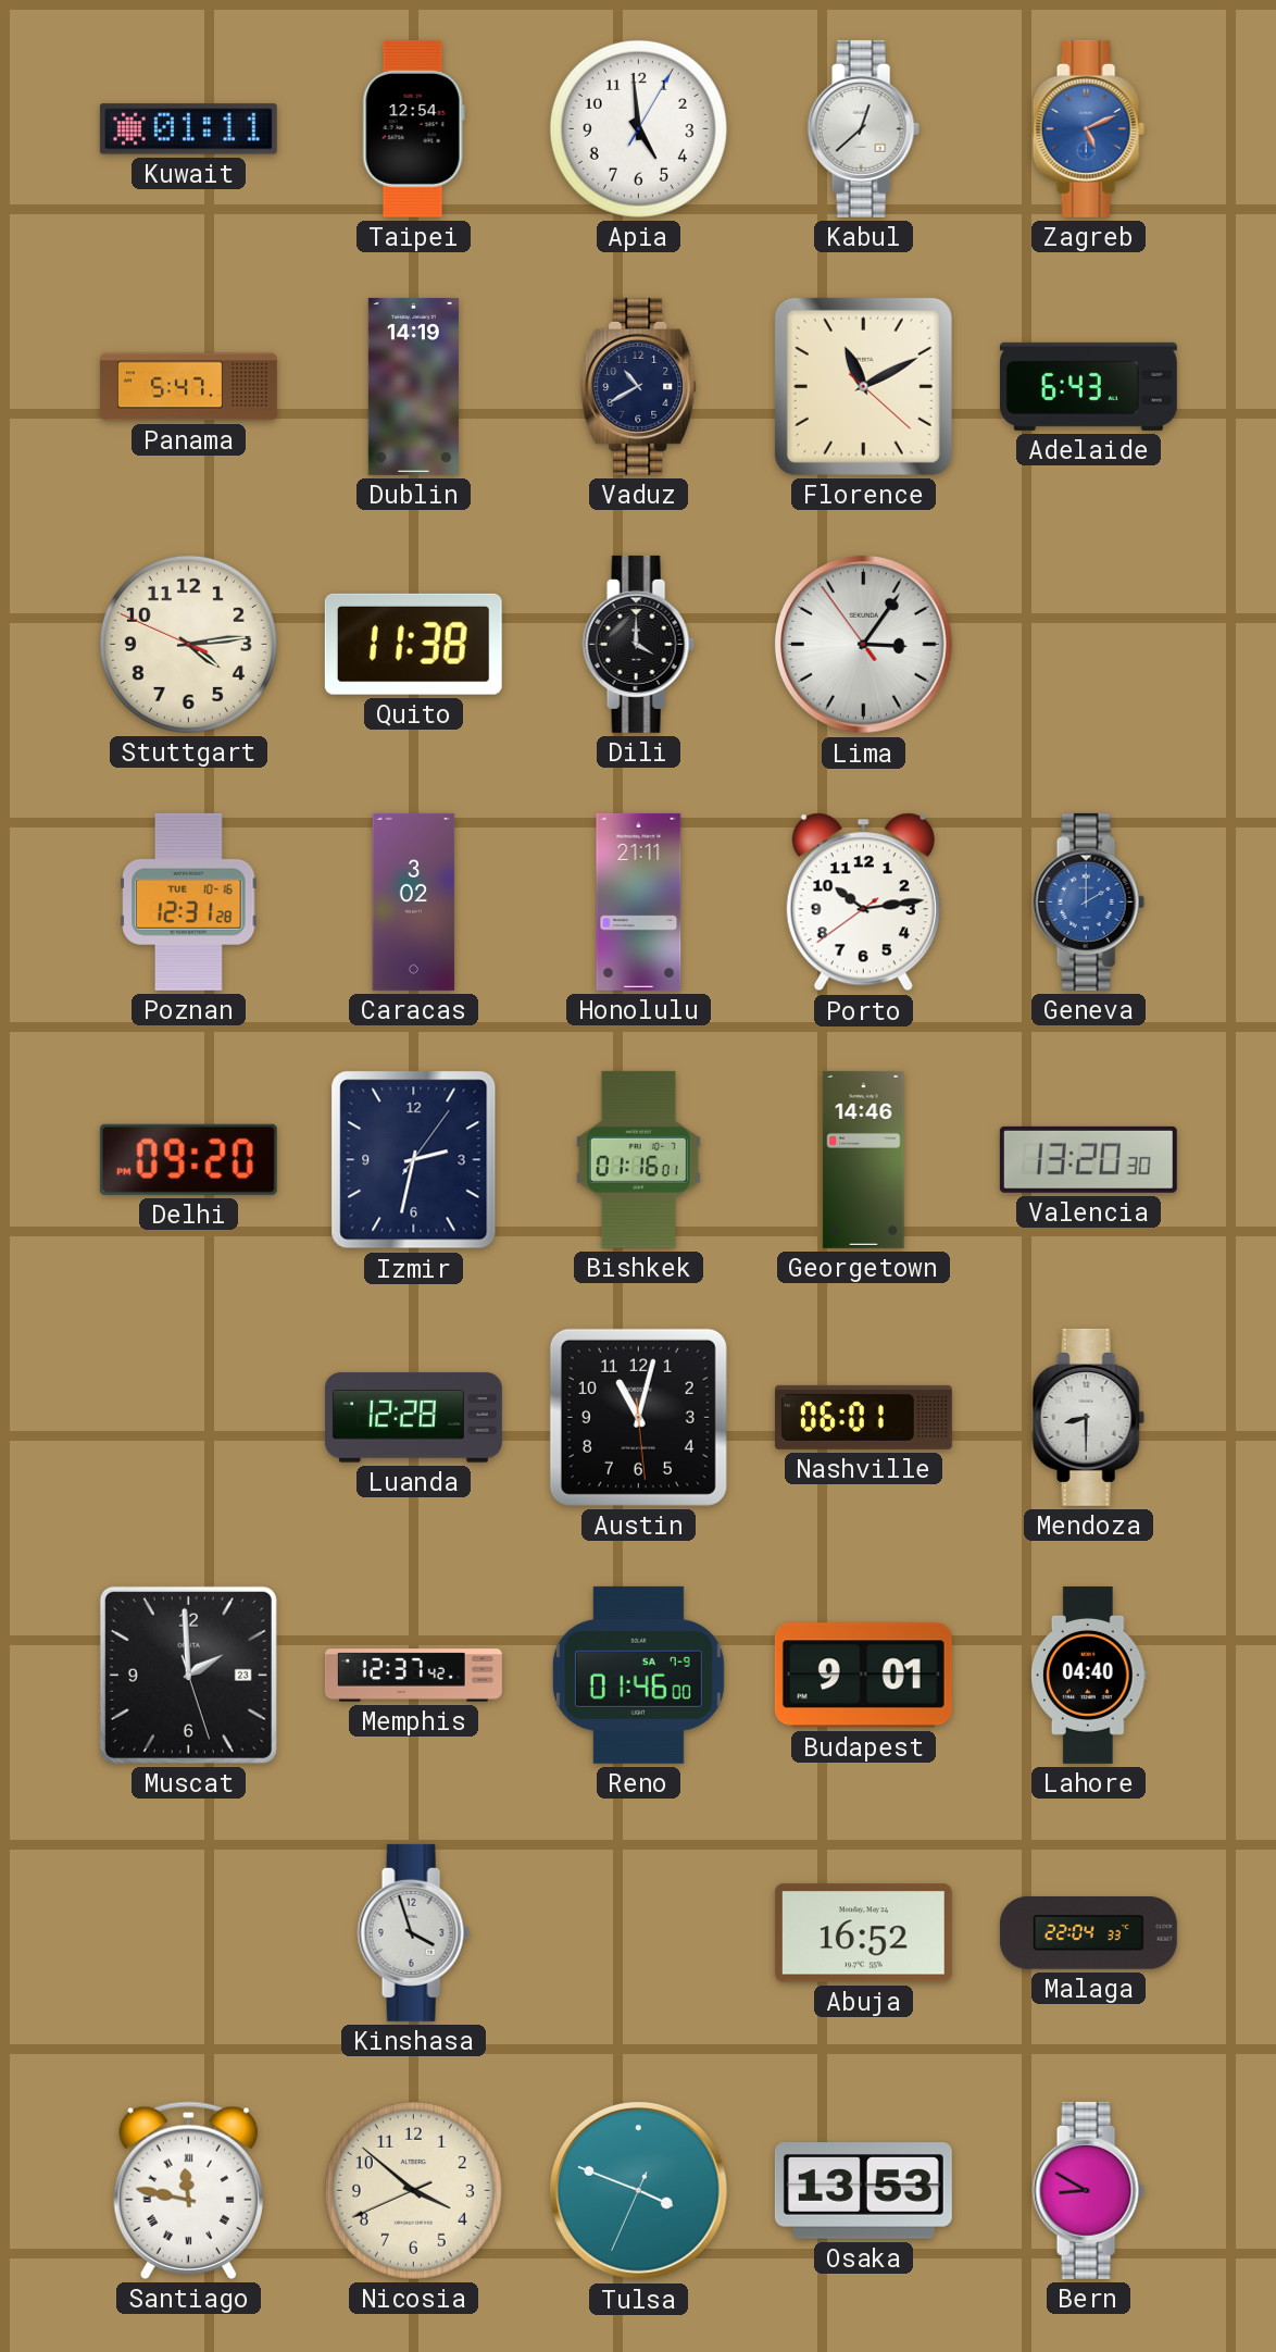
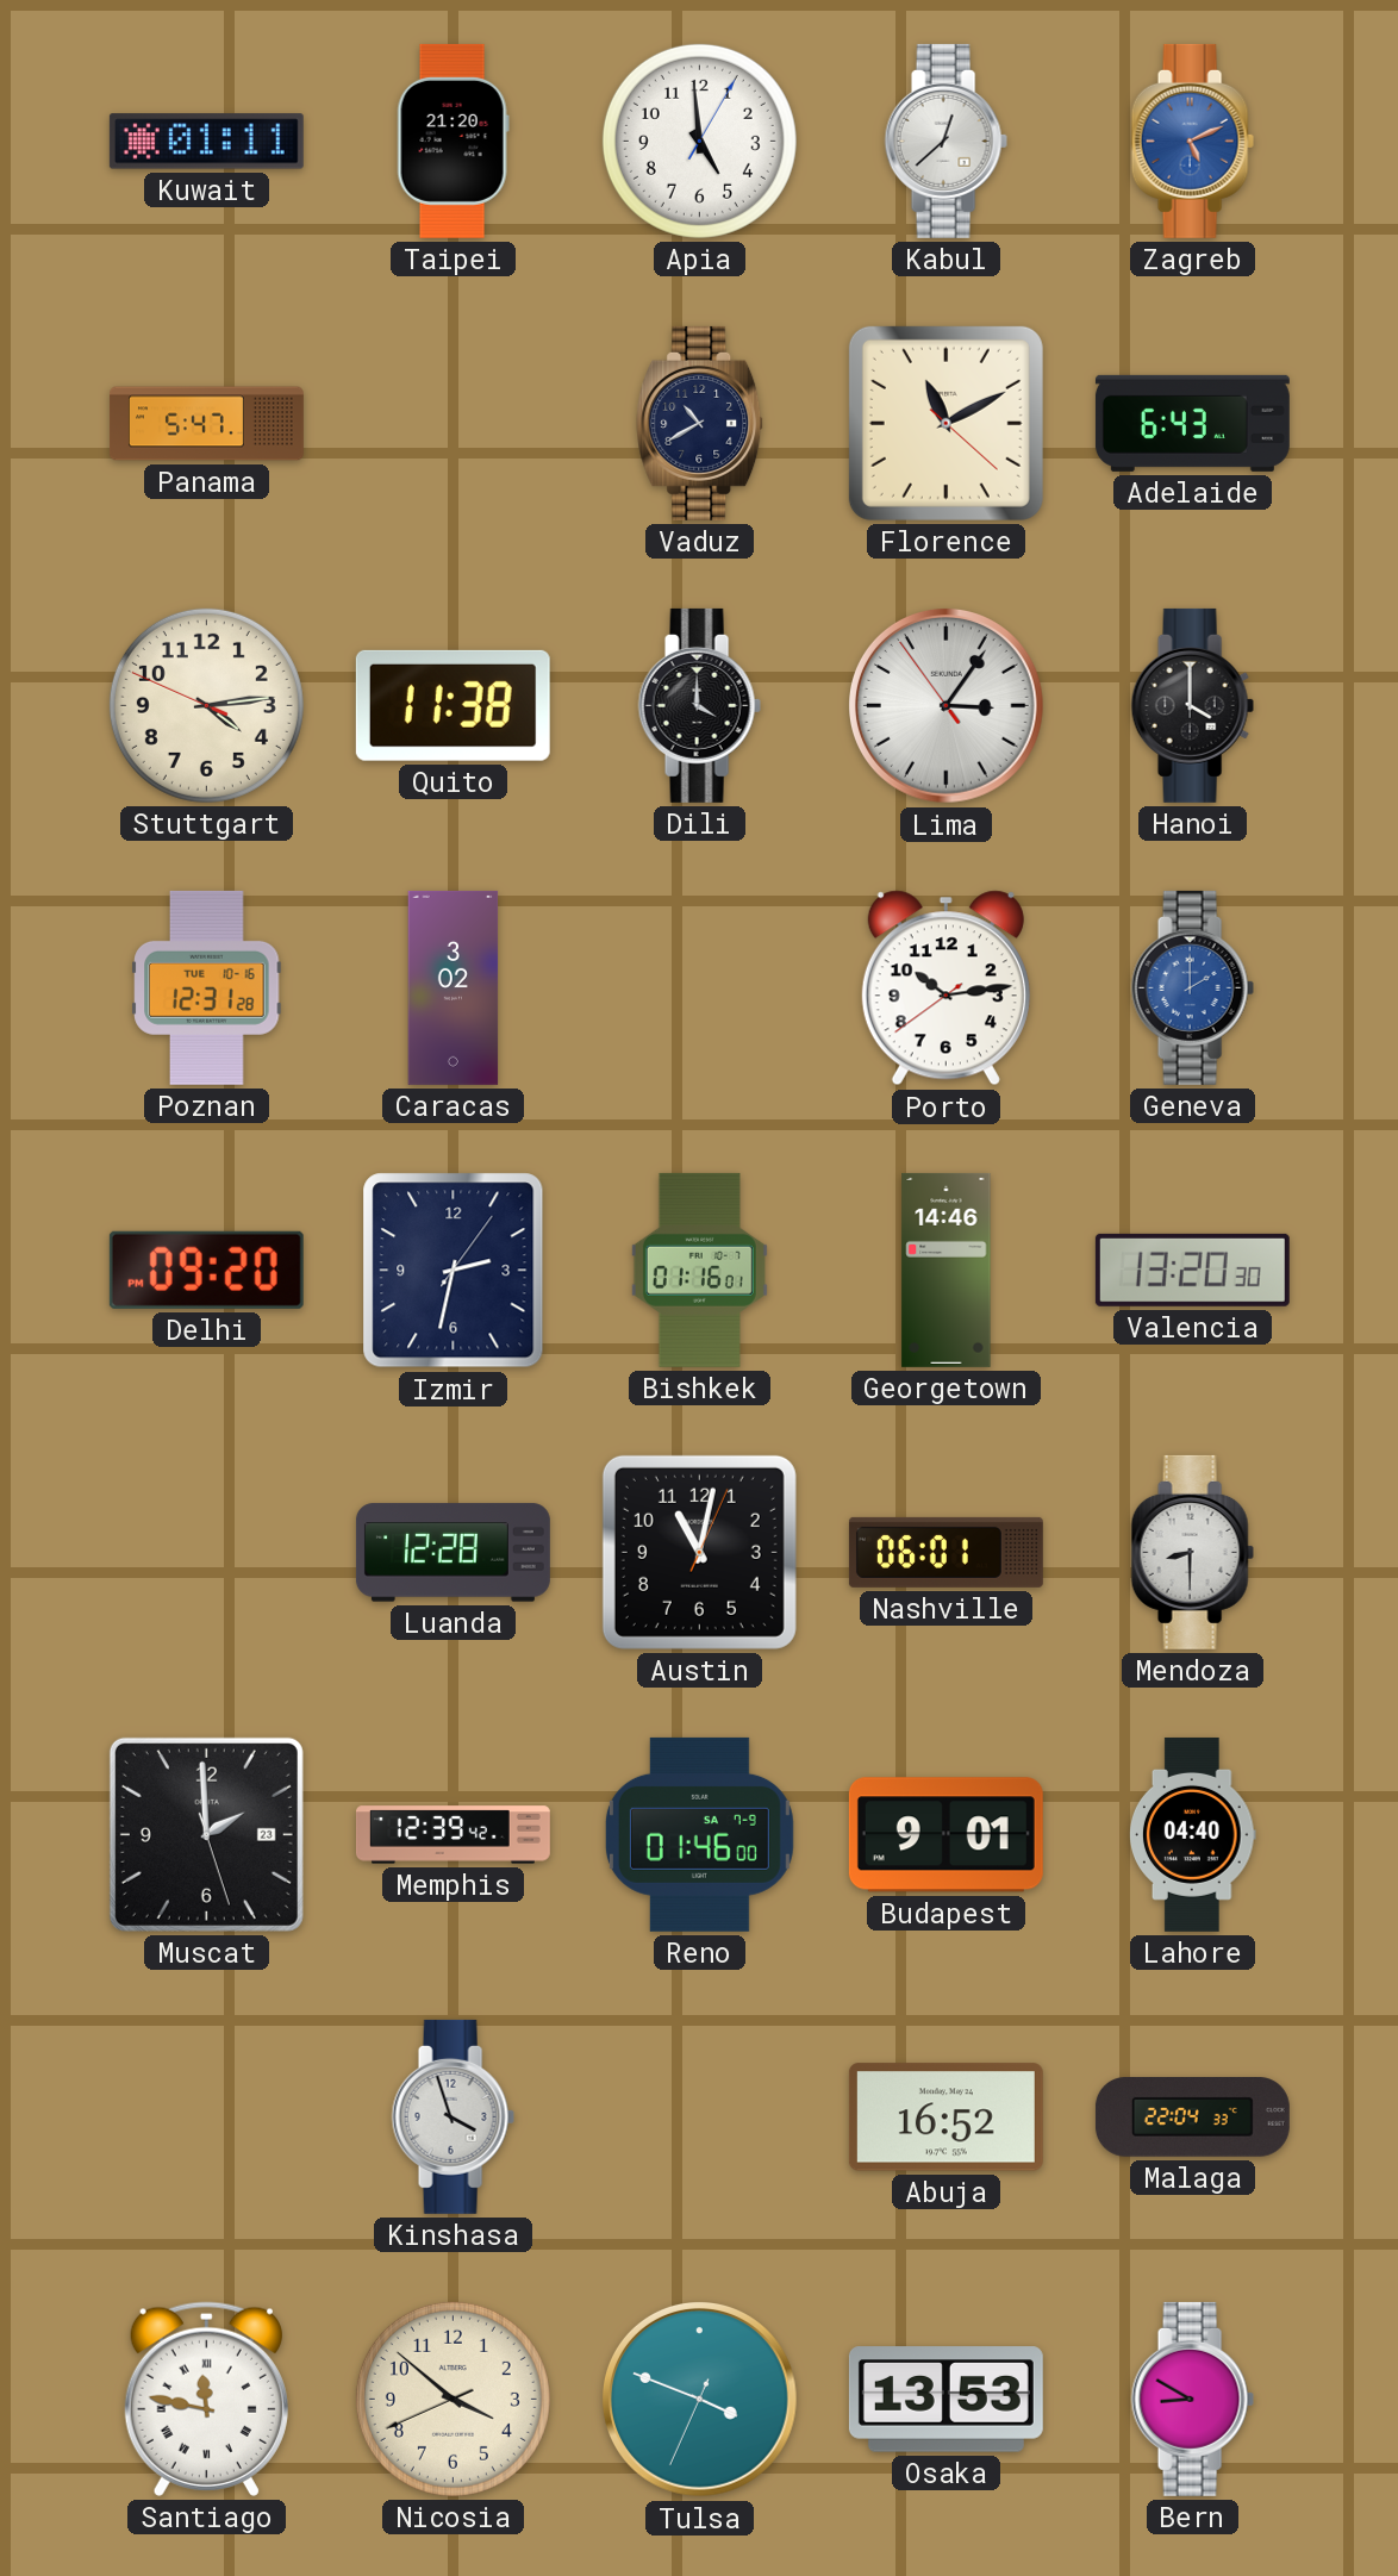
Taipei: 12:54 -> 21:20
Dublin: 14:19 -> none
Hanoi: none -> 4:00
Honolulu: 21:11 -> none
Austin: 11:02:29 -> 11:02:04
Memphis: 12:37 -> 12:39
